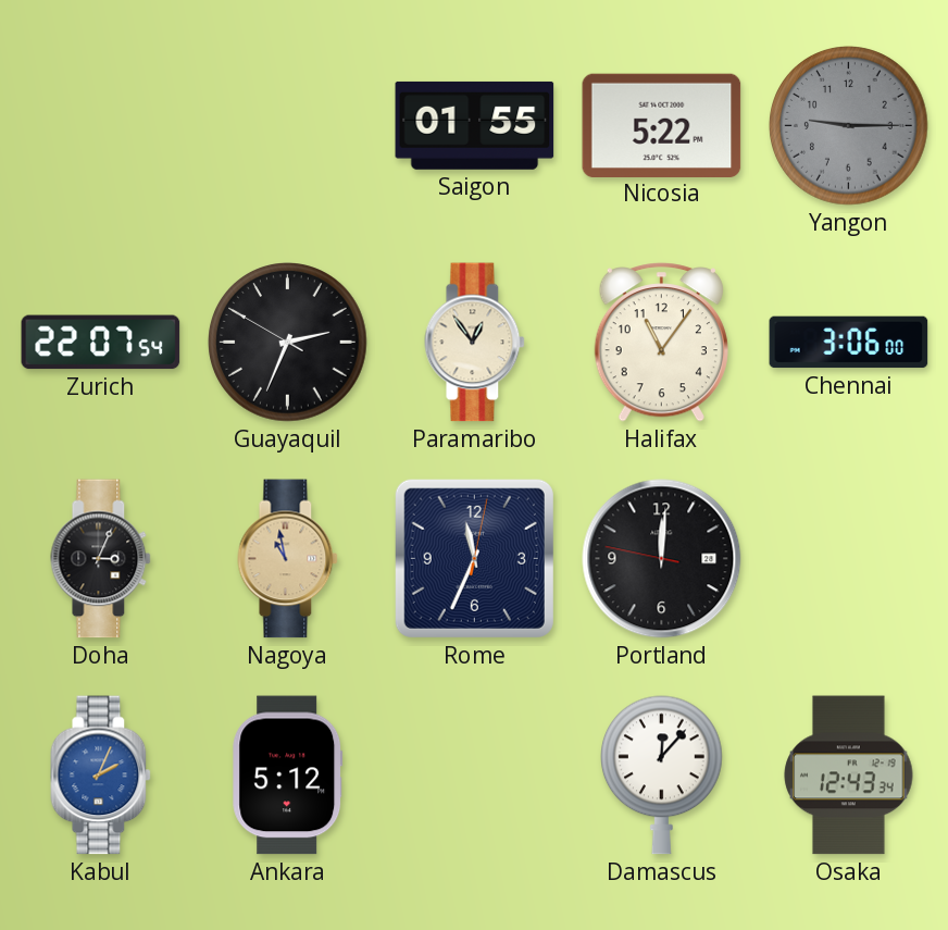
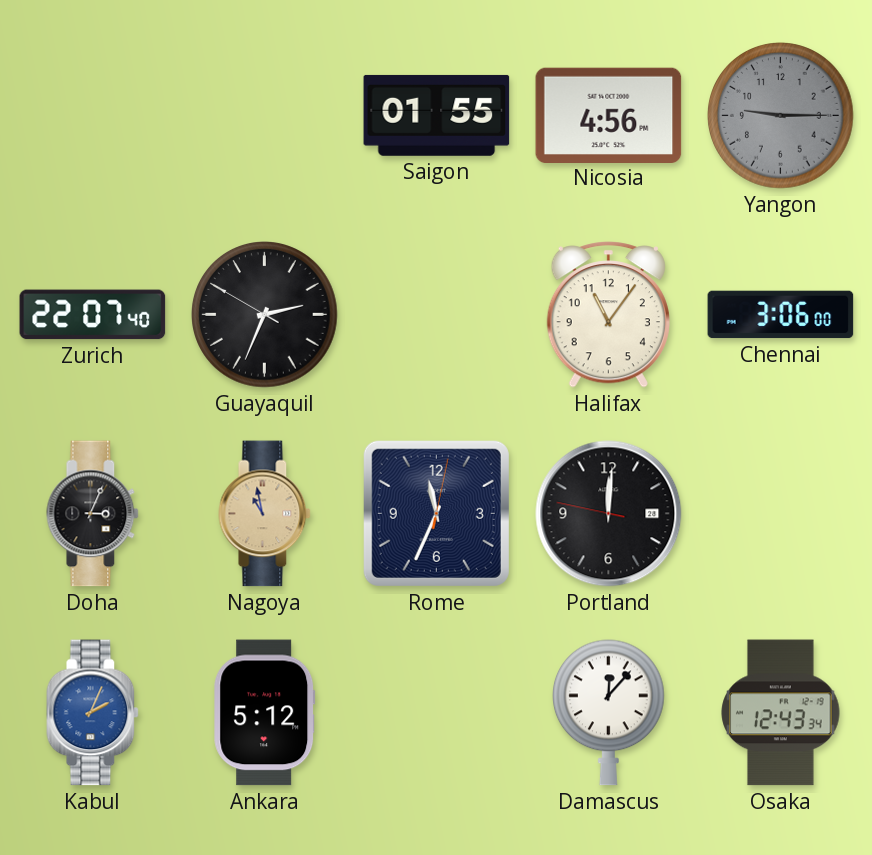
Nicosia: 5:22 -> 4:56
Zurich: 22:07:54 -> 22:07:40
Paramaribo: 12:54 -> none
